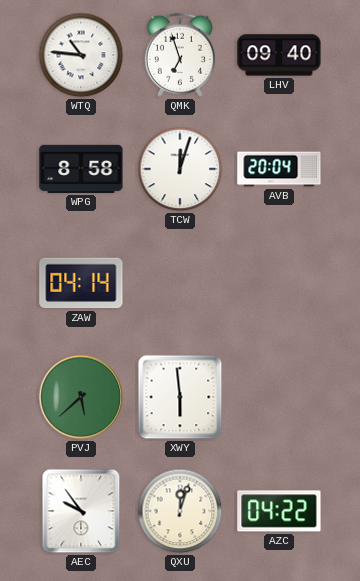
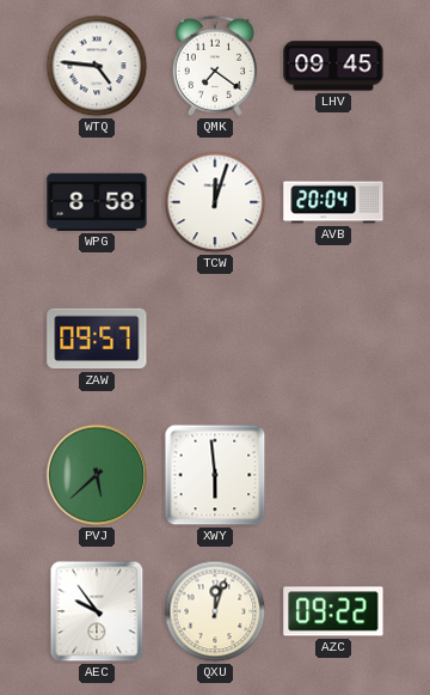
WTQ: 10:46 -> 4:46
QMK: 6:57 -> 7:21
LHV: 09:40 -> 09:45
ZAW: 04:14 -> 09:57
AZC: 04:22 -> 09:22
